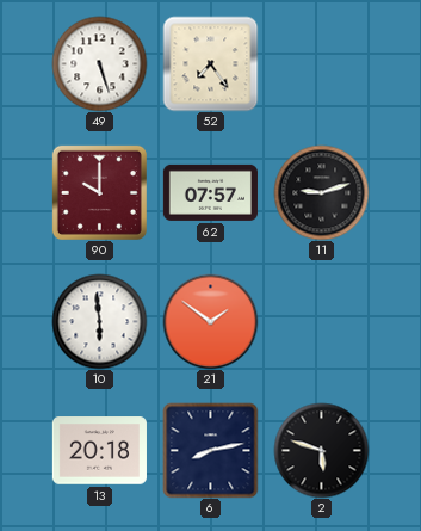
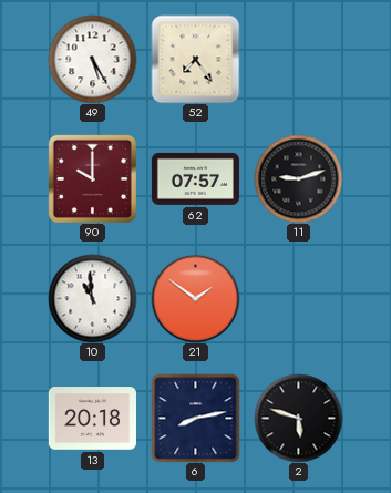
49: 5:27 -> 5:25
10: 5:59 -> 10:59
